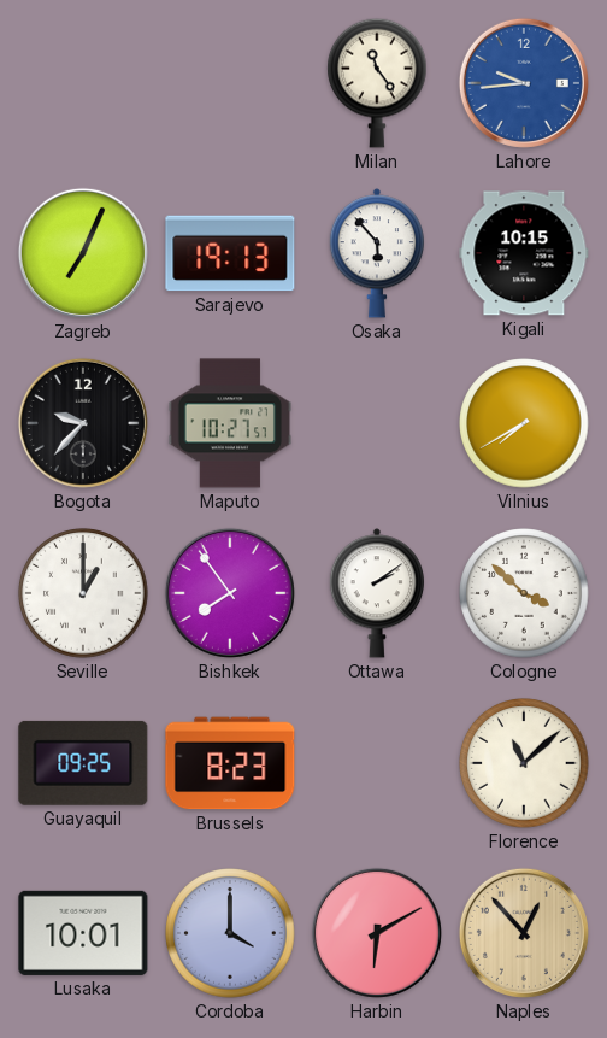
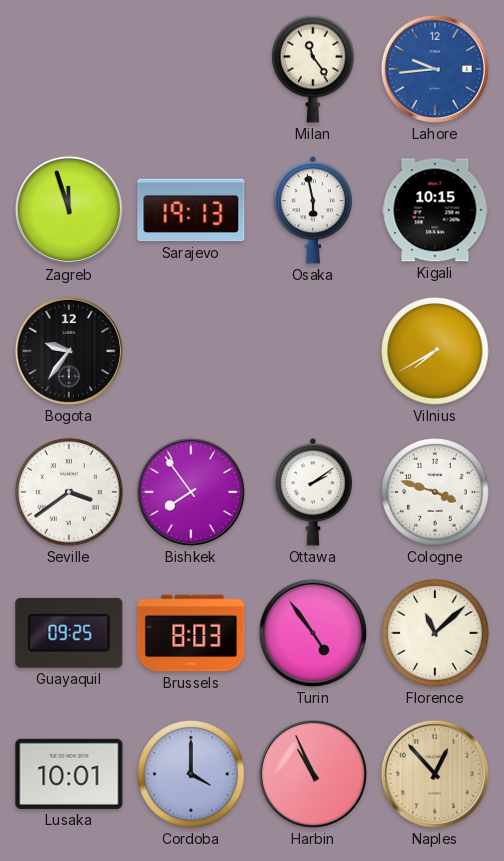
Zagreb: 7:04 -> 11:57
Osaka: 5:53 -> 5:58
Bogota: 9:37 -> 9:36
Maputo: 10:27 -> none
Seville: 1:00 -> 3:39
Cologne: 3:52 -> 3:48
Brussels: 8:23 -> 8:03
Turin: none -> 4:54
Harbin: 6:10 -> 10:56
